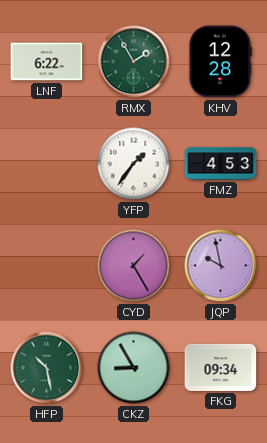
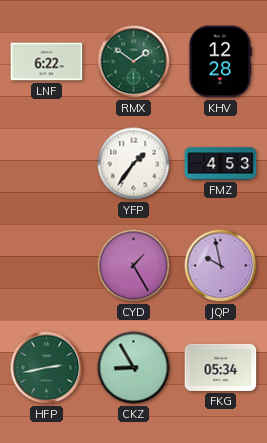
RMX: 1:55 -> 1:51
HFP: 10:28 -> 2:43
FKG: 09:34 -> 05:34
